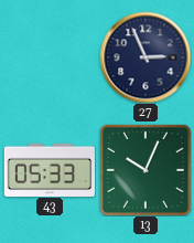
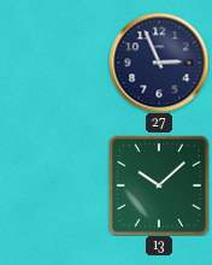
43: 05:33 -> none
13: 10:04 -> 10:08
